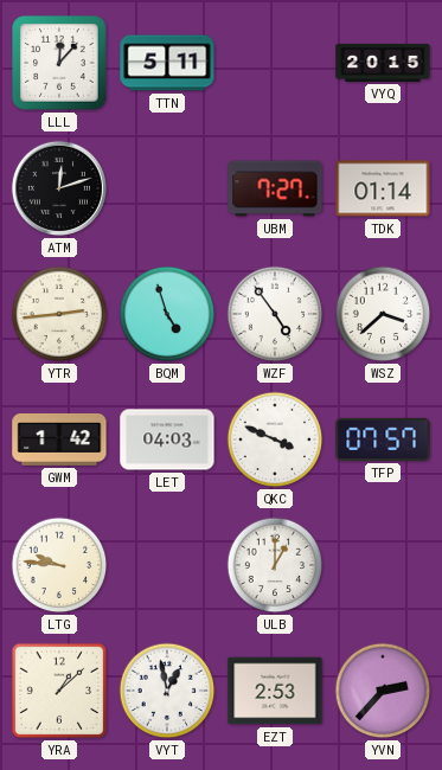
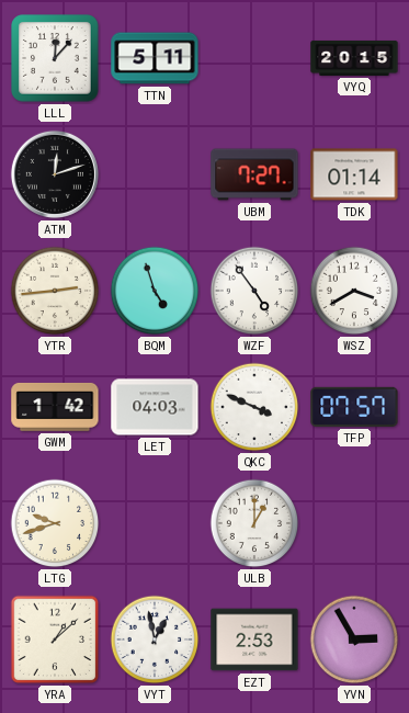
WSZ: 3:38 -> 3:40
LTG: 9:46 -> 9:42
YVN: 2:37 -> 2:55
